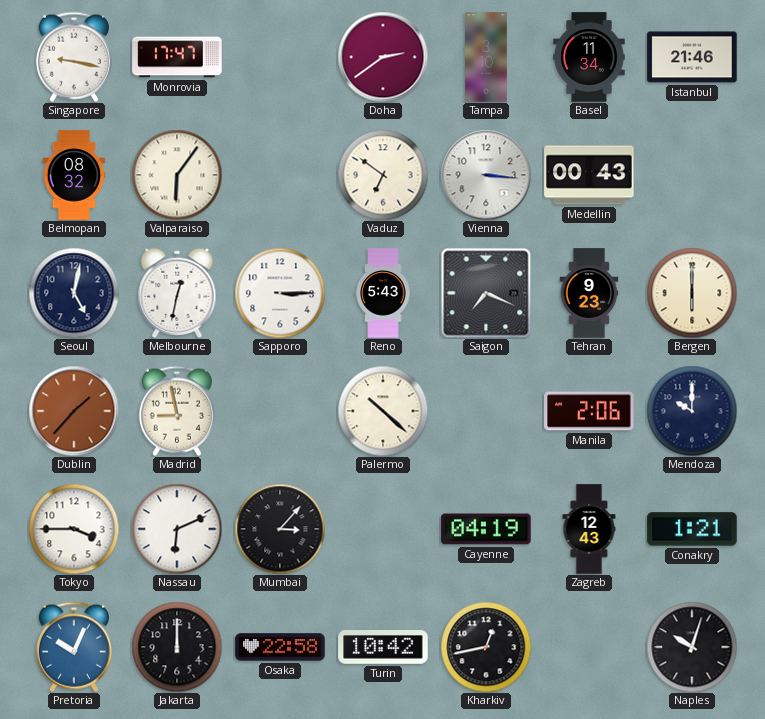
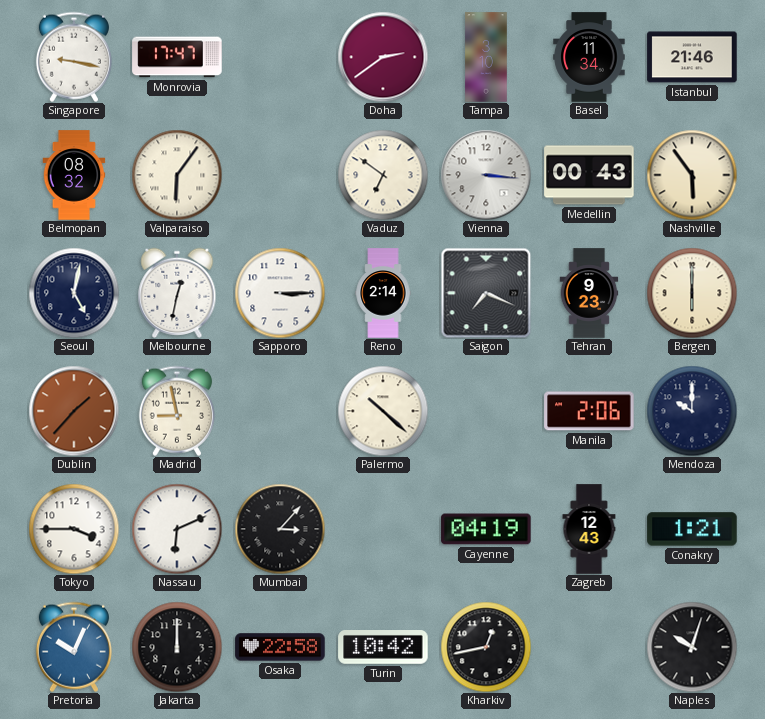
Nashville: none -> 5:54
Reno: 5:43 -> 2:14
